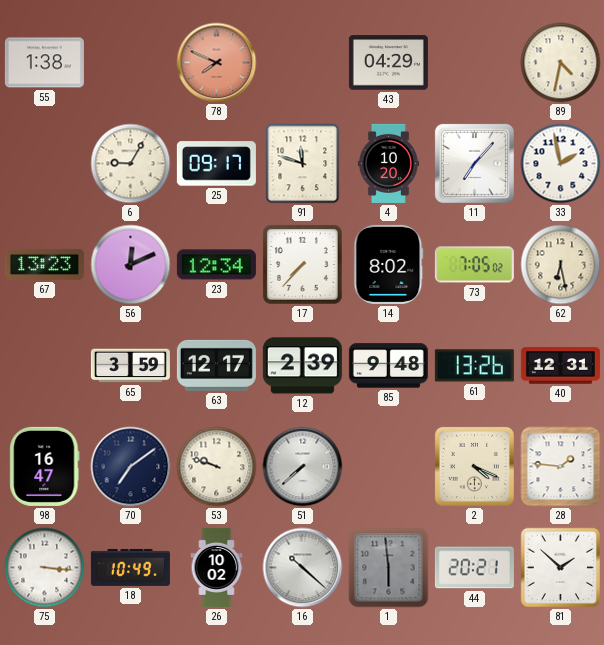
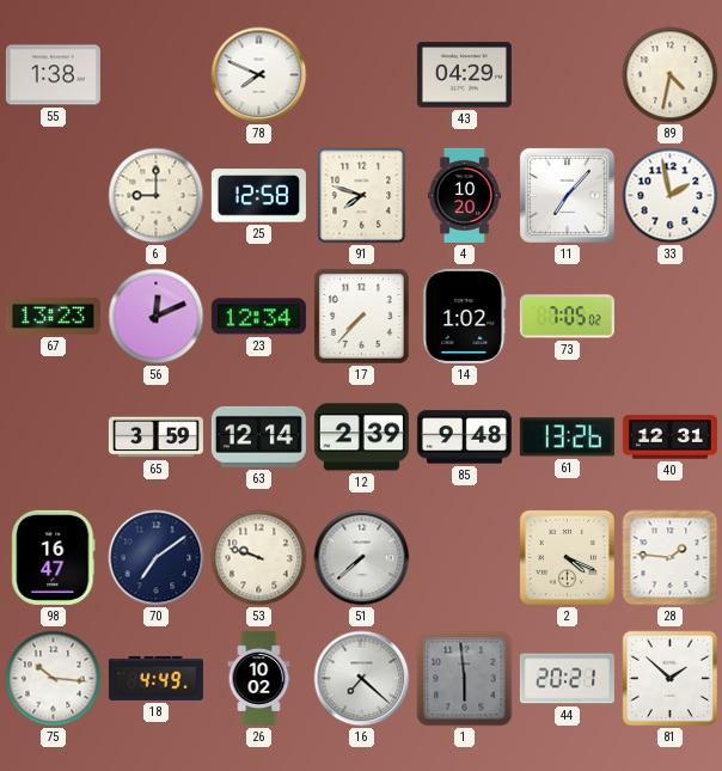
78 dial: salmon -> white
6: 9:05 -> 9:00
25: 09:17 -> 12:58
91: 11:48 -> 7:48
14: 8:02 -> 1:02
62: 6:28 -> none
63: 12:17 -> 12:14
75: 3:16 -> 10:16
18: 10:49 -> 4:49
16: 10:22 -> 7:22
